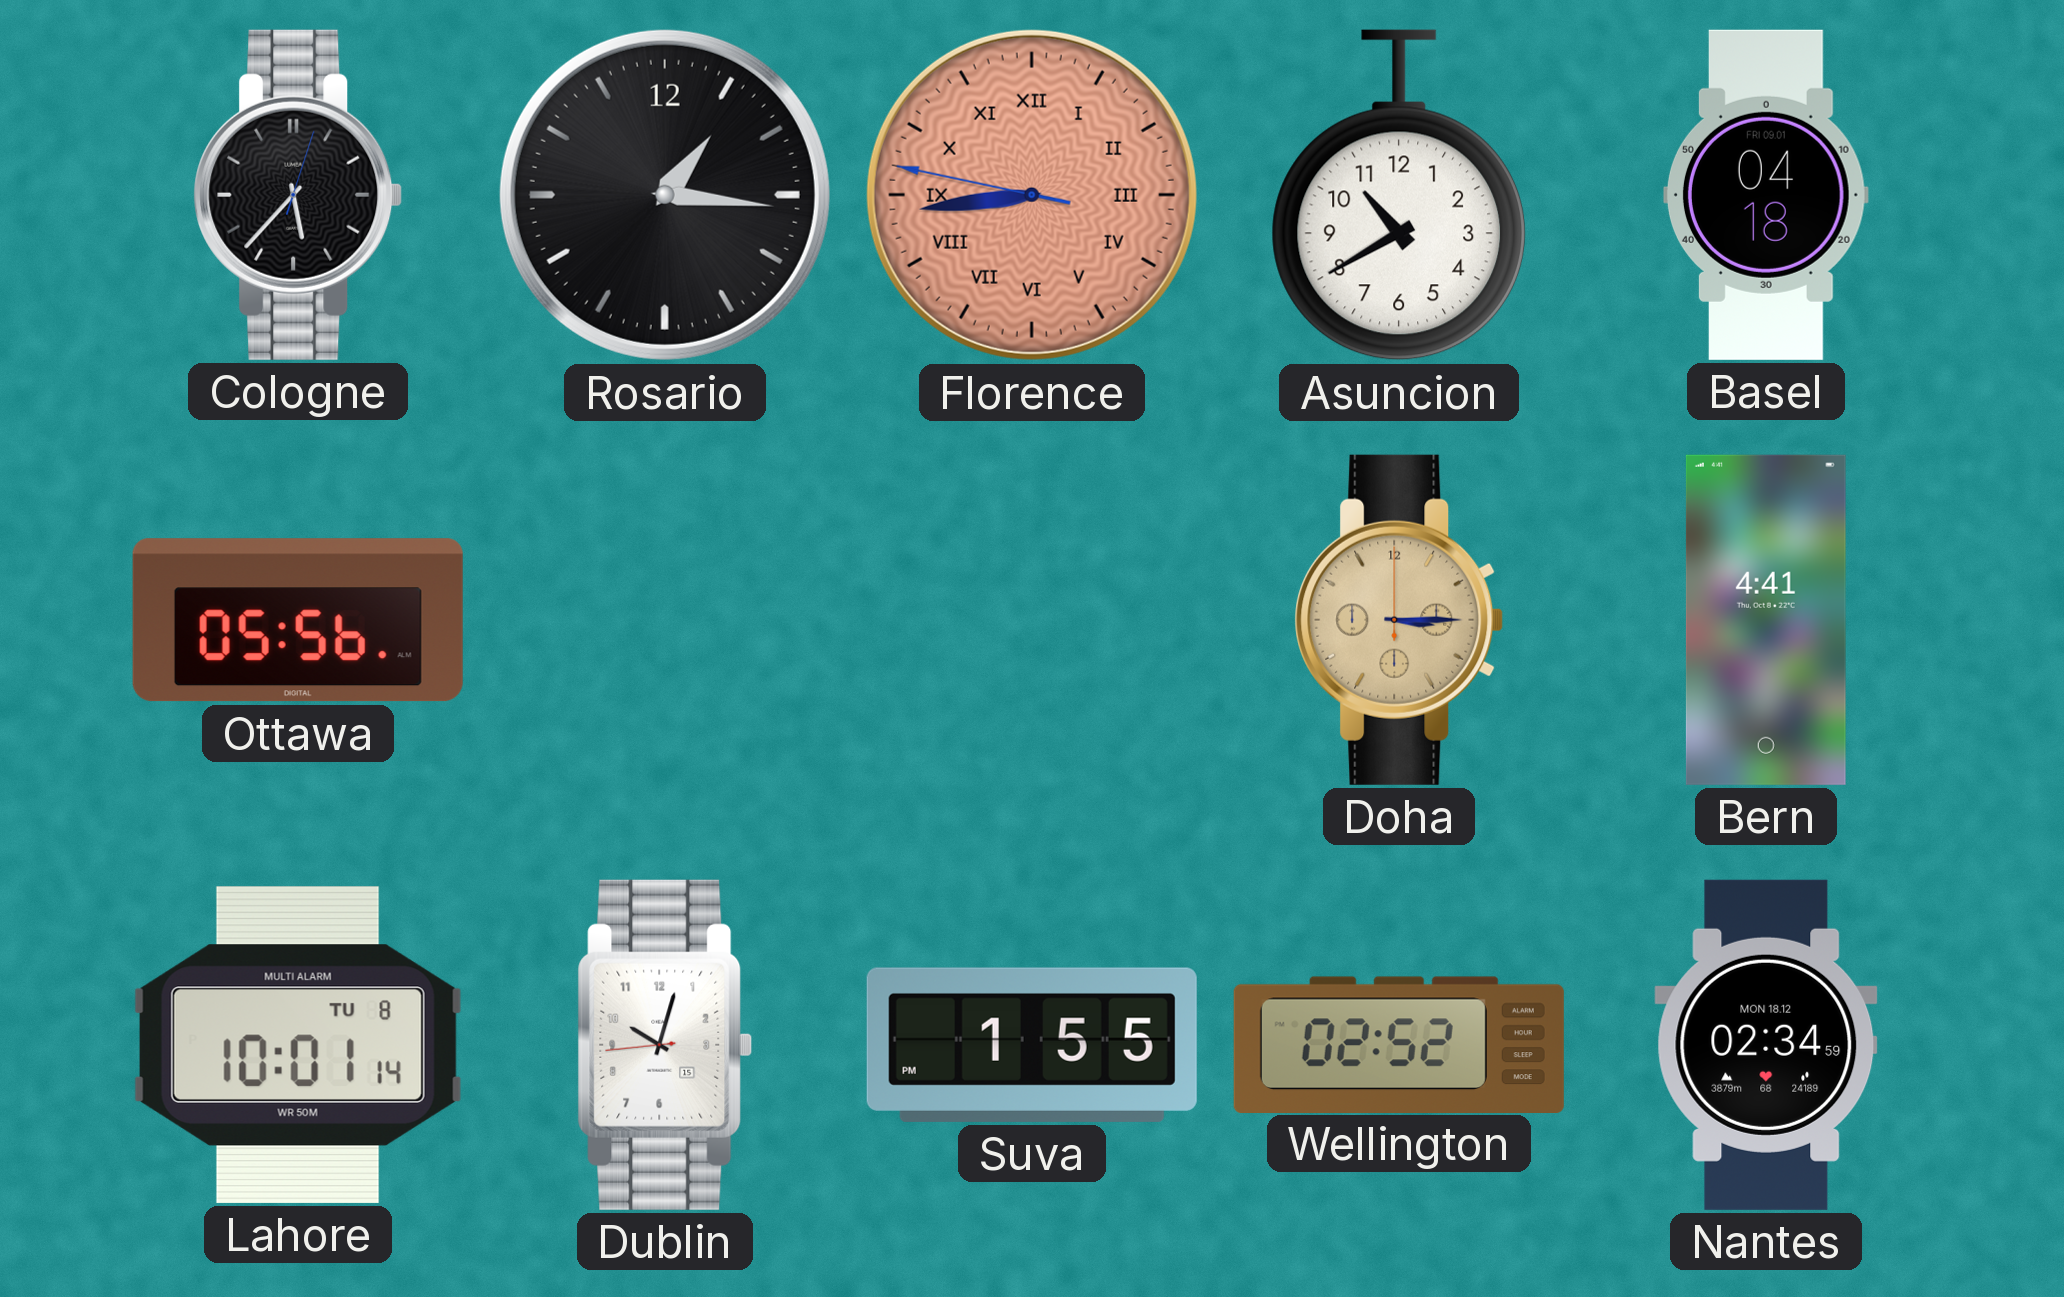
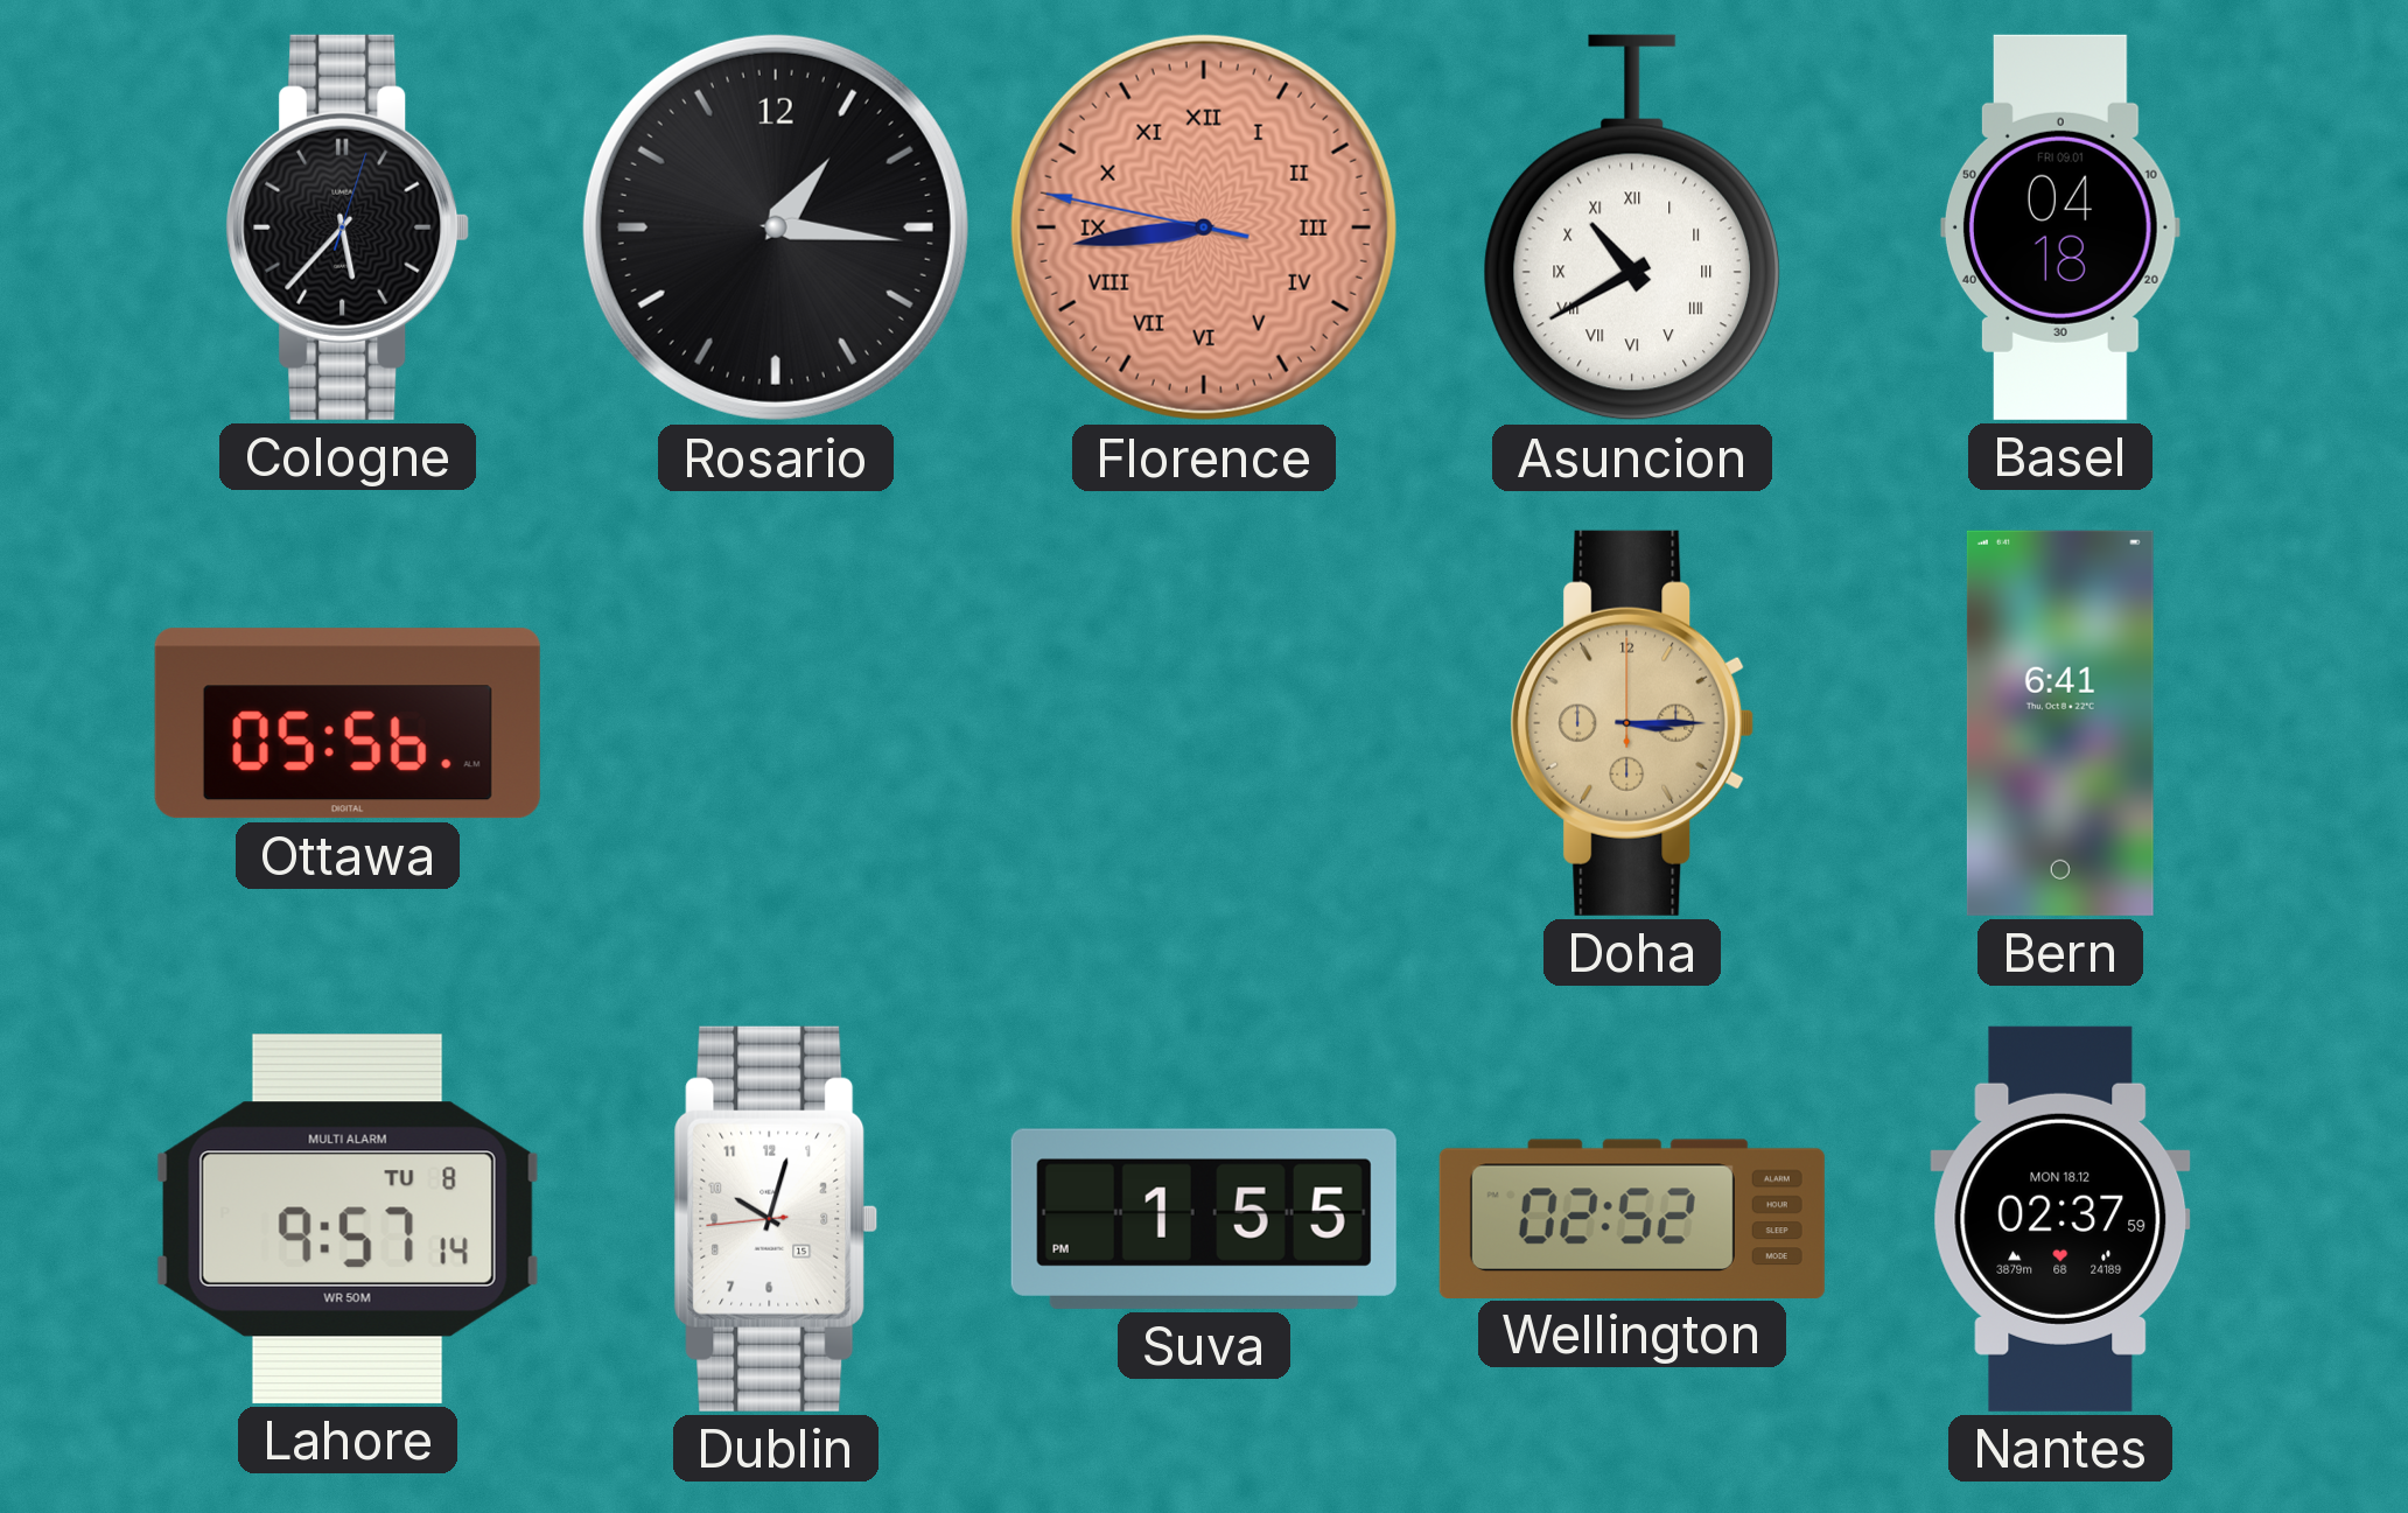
Asuncion numerals: Arabic -> Roman
Bern: 4:41 -> 6:41
Lahore: 10:01 -> 9:57
Nantes: 02:34 -> 02:37
